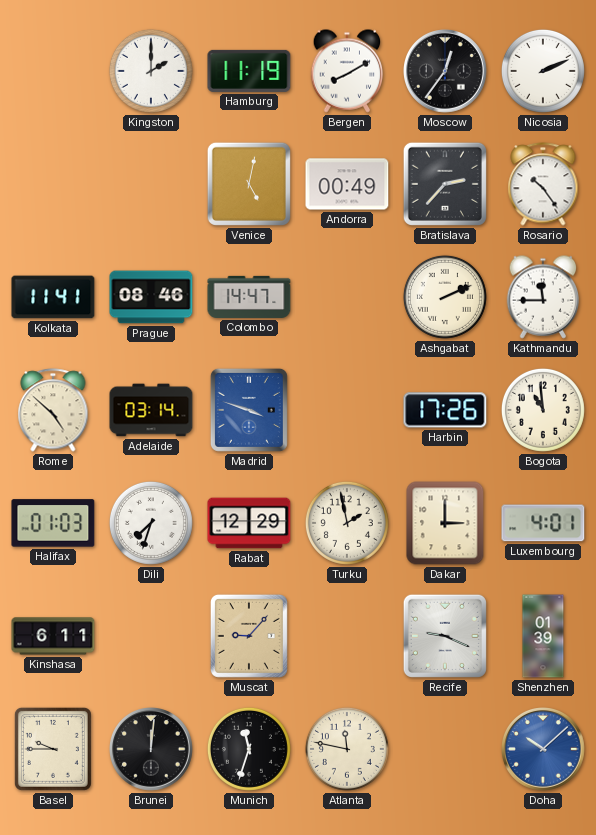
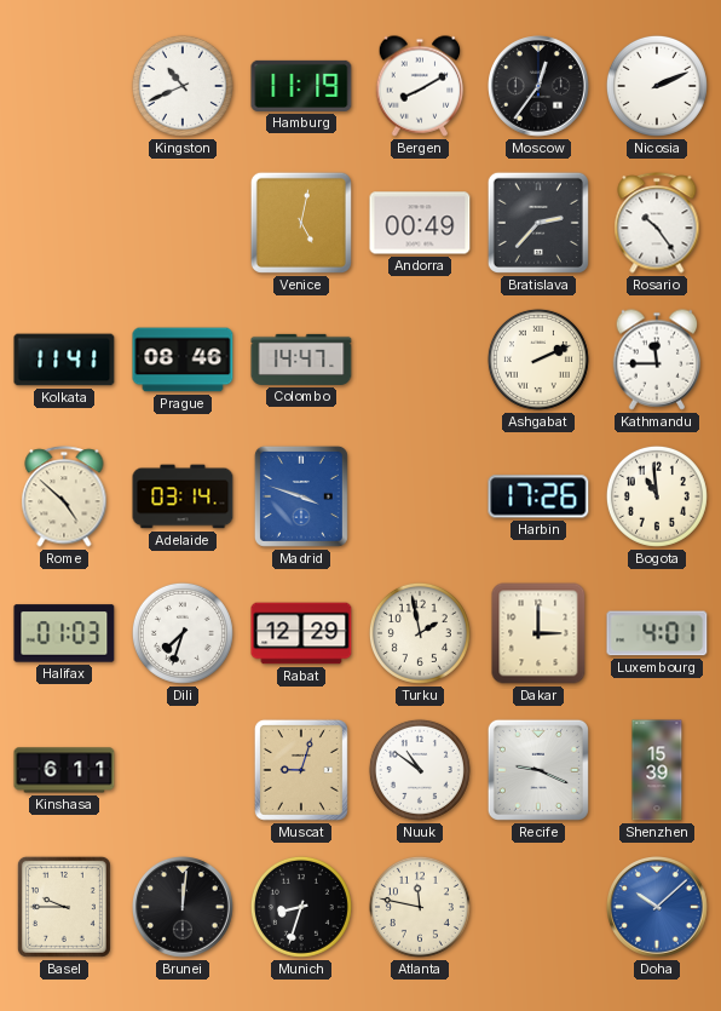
Kingston: 2:00 -> 10:41
Muscat: 9:07 -> 9:03
Nuuk: none -> 10:51
Shenzhen: 01:39 -> 15:39
Munich: 11:33 -> 8:33
